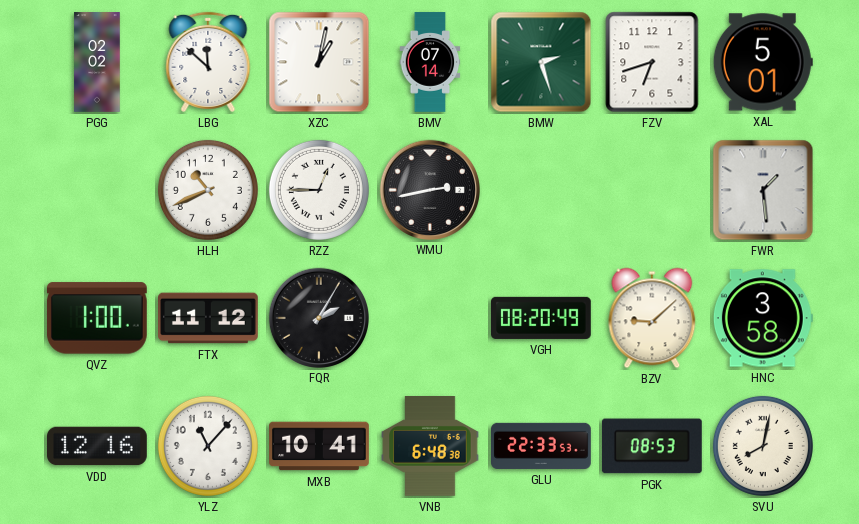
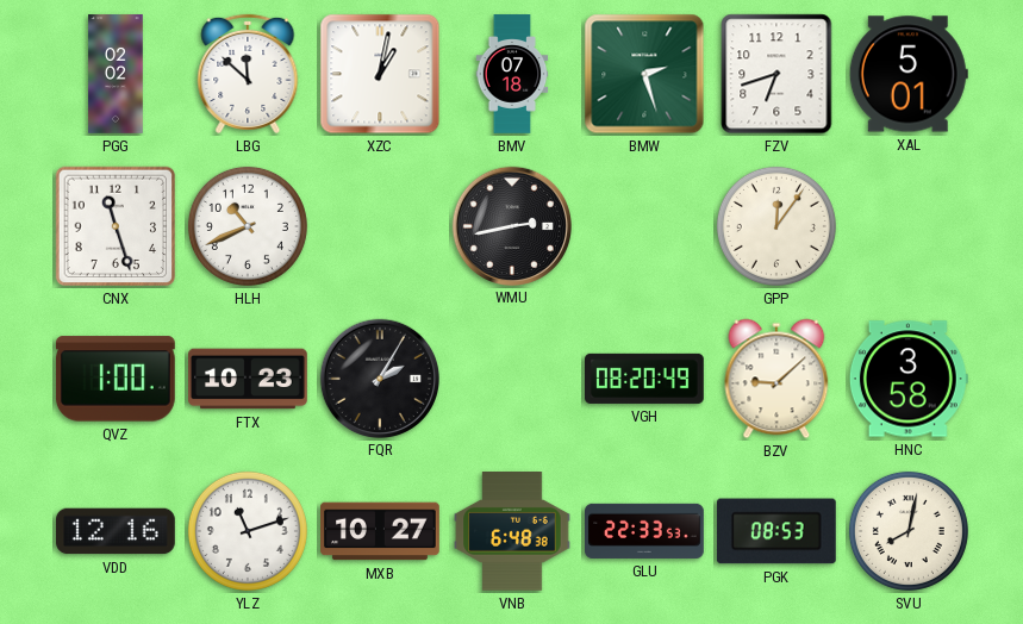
BMV: 07:14 -> 07:18
CNX: none -> 11:27
RZZ: 12:45 -> none
GPP: none -> 12:06
FWR: 1:29 -> none
FTX: 11:12 -> 10:23
YLZ: 11:07 -> 11:12
MXB: 10:41 -> 10:27
